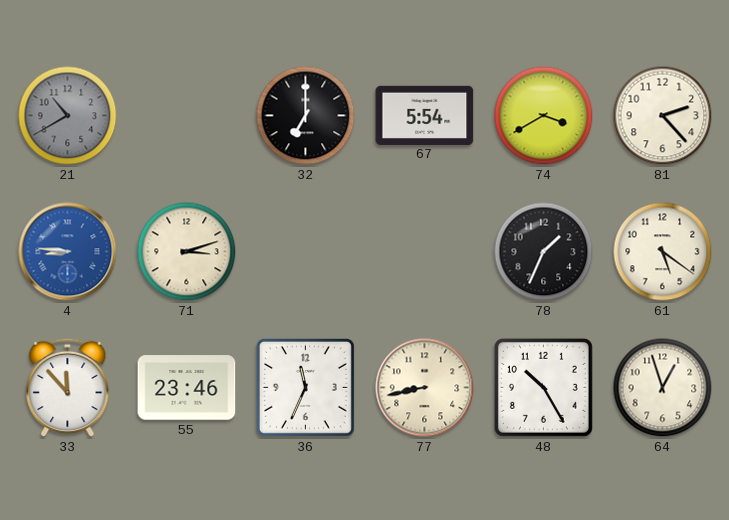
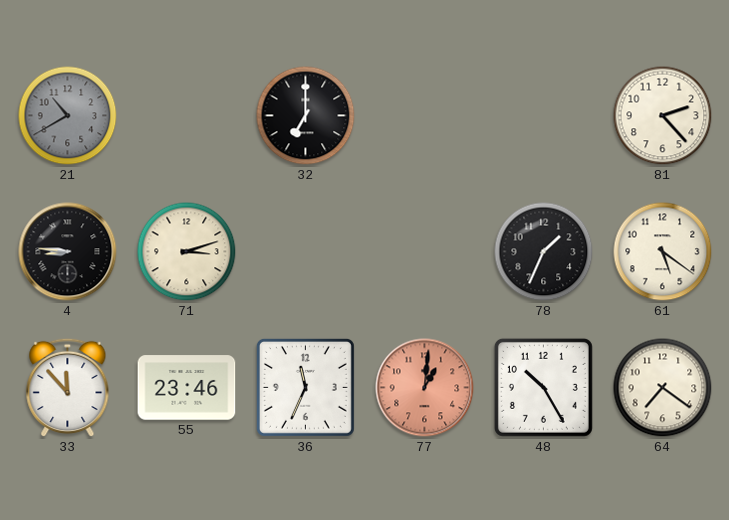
67: 5:54 -> none
74: 3:40 -> none
4 dial: blue -> black
77: 8:43 -> 1:01
77 dial: cream -> salmon
64: 12:57 -> 7:21
